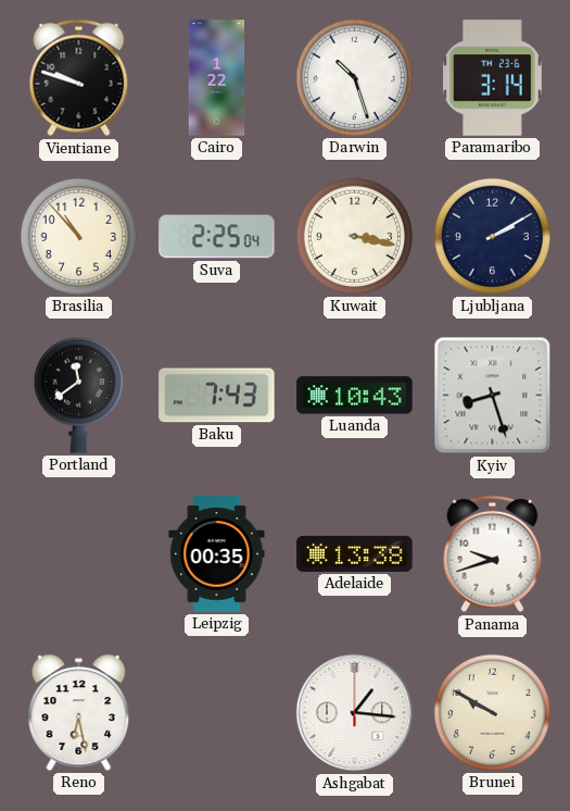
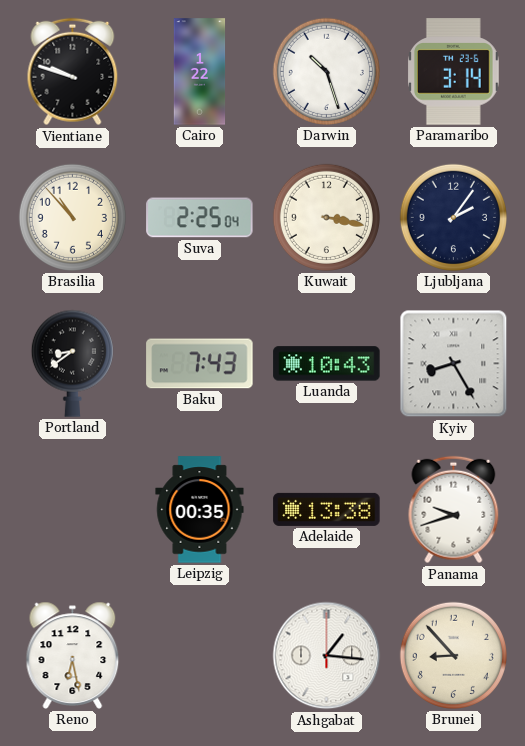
Ljubljana: 2:10 -> 2:06
Portland: 11:39 -> 8:39
Kyiv: 8:27 -> 8:25
Brunei: 9:50 -> 8:53
